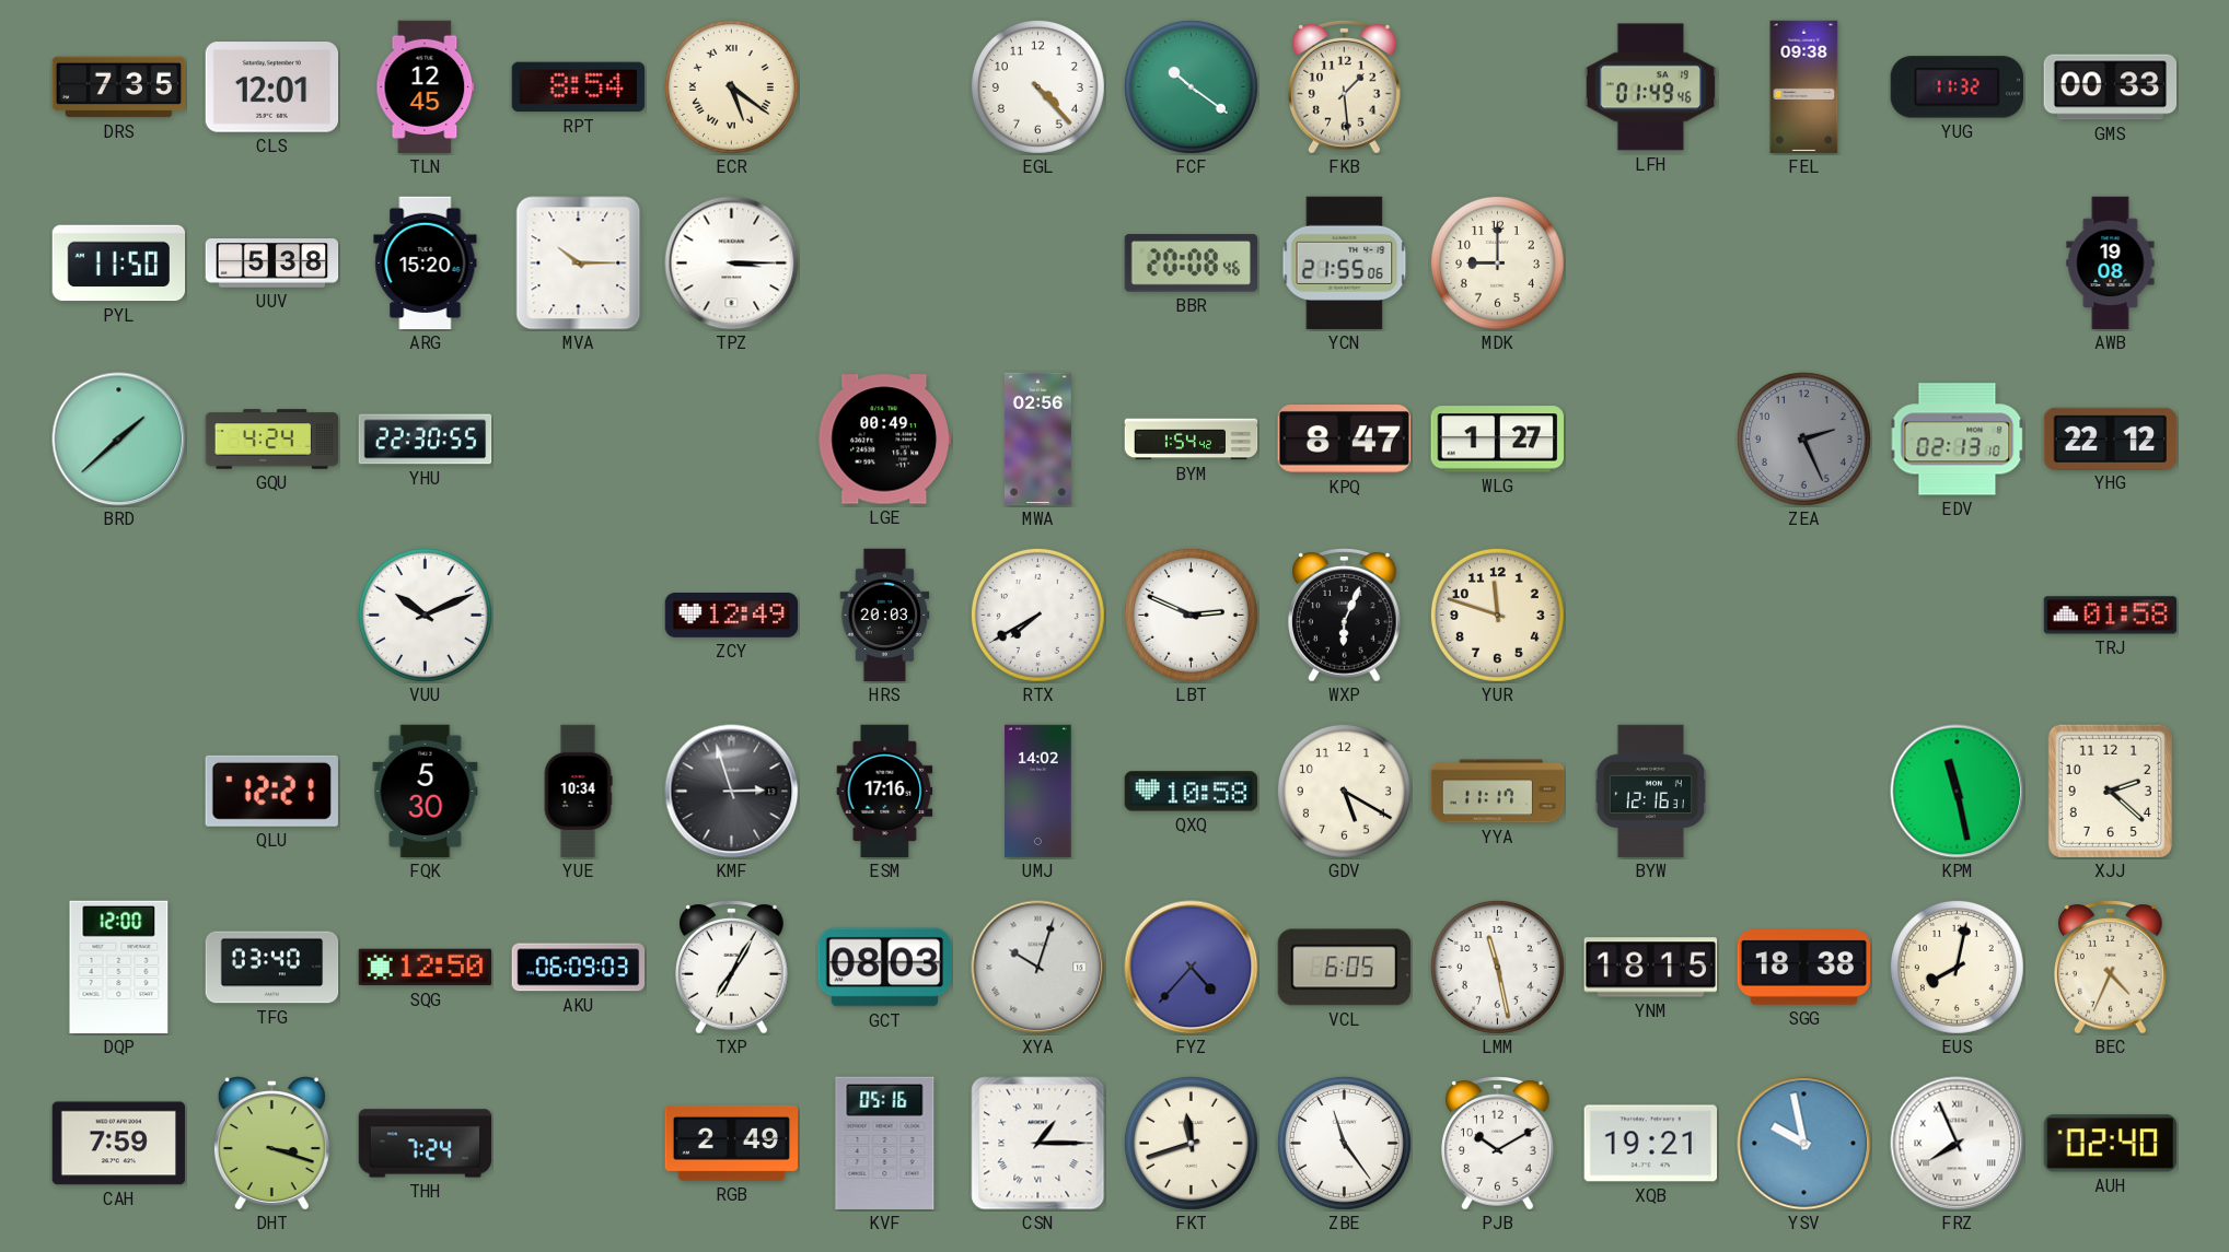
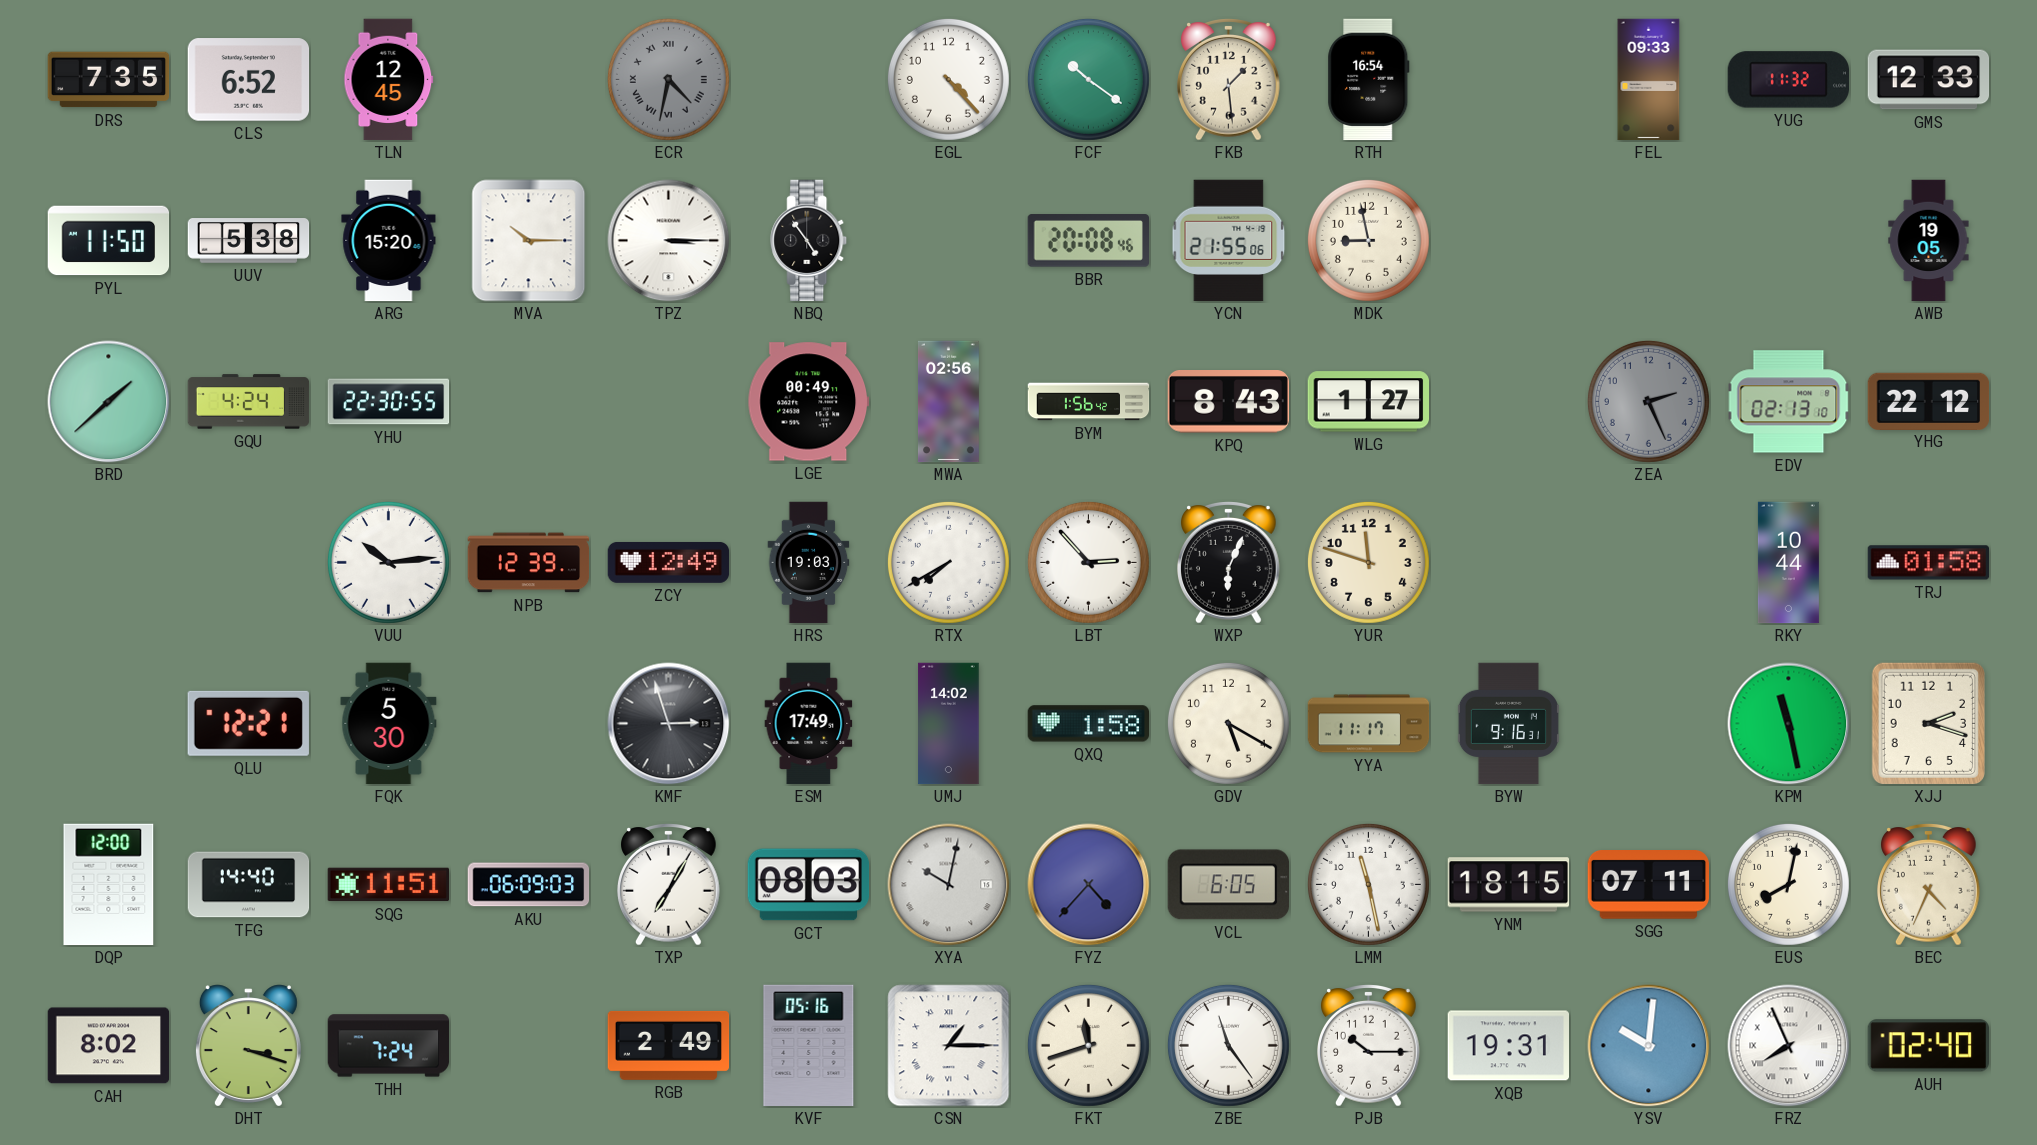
CLS: 12:01 -> 6:52
RPT: 8:54 -> none
ECR: 5:21 -> 4:32
ECR dial: cream -> grey
RTH: none -> 16:54
LFH: 01:49 -> none
FEL: 09:38 -> 09:33
GMS: 00:33 -> 12:33
NBQ: none -> 4:54
MDK: 9:00 -> 8:58
AWB: 19:08 -> 19:05
BYM: 1:54 -> 1:56
KPQ: 8:47 -> 8:43
VUU: 10:11 -> 10:14
NPB: none -> 12:39
HRS: 20:03 -> 19:03
LBT: 2:49 -> 2:53
RKY: none -> 10:44
YUE: 10:34 -> none
ESM: 17:16 -> 17:49
QXQ: 10:58 -> 1:58
BYW: 12:16 -> 9:16
XJJ: 2:22 -> 2:18
TFG: 03:40 -> 14:40
SQG: 12:50 -> 11:51
XYA: 10:03 -> 10:02
SGG: 18:38 -> 07:11
CAH: 7:59 -> 8:02
PJB: 10:10 -> 10:15
XQB: 19:21 -> 19:31
YSV: 9:58 -> 10:01
